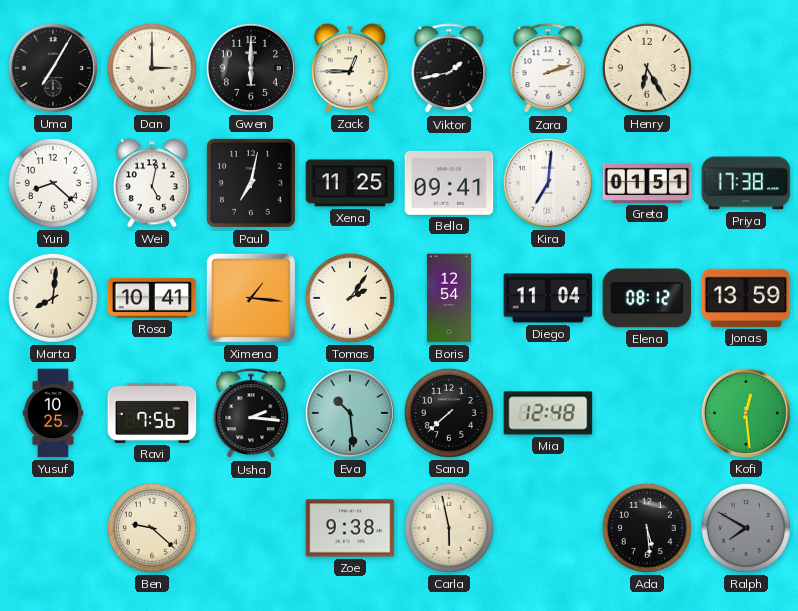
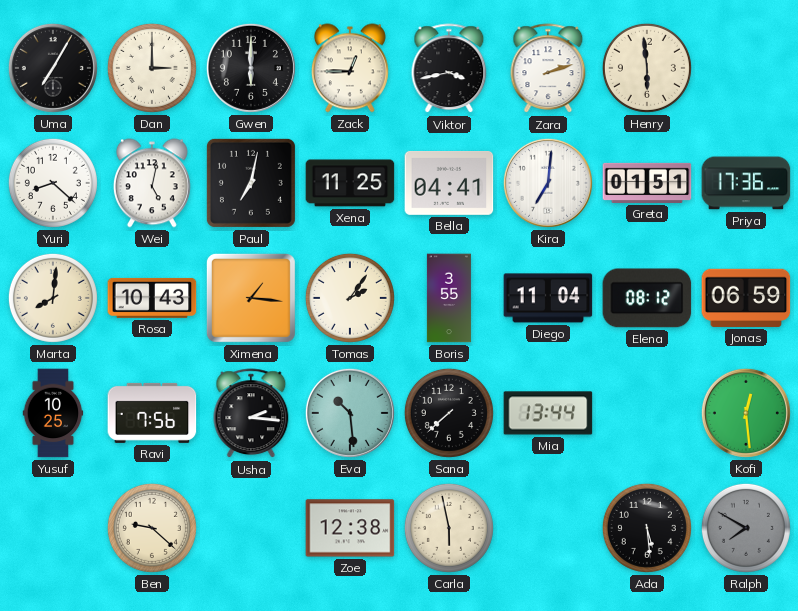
Viktor: 1:43 -> 3:43
Henry: 6:25 -> 5:59
Bella: 09:41 -> 04:41
Priya: 17:38 -> 17:36
Rosa: 10:41 -> 10:43
Boris: 12:54 -> 3:55
Jonas: 13:59 -> 06:59
Mia: 12:48 -> 13:44
Zoe: 9:38 -> 12:38
